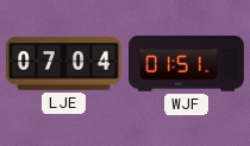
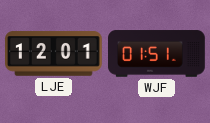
LJE: 07:04 -> 12:01
